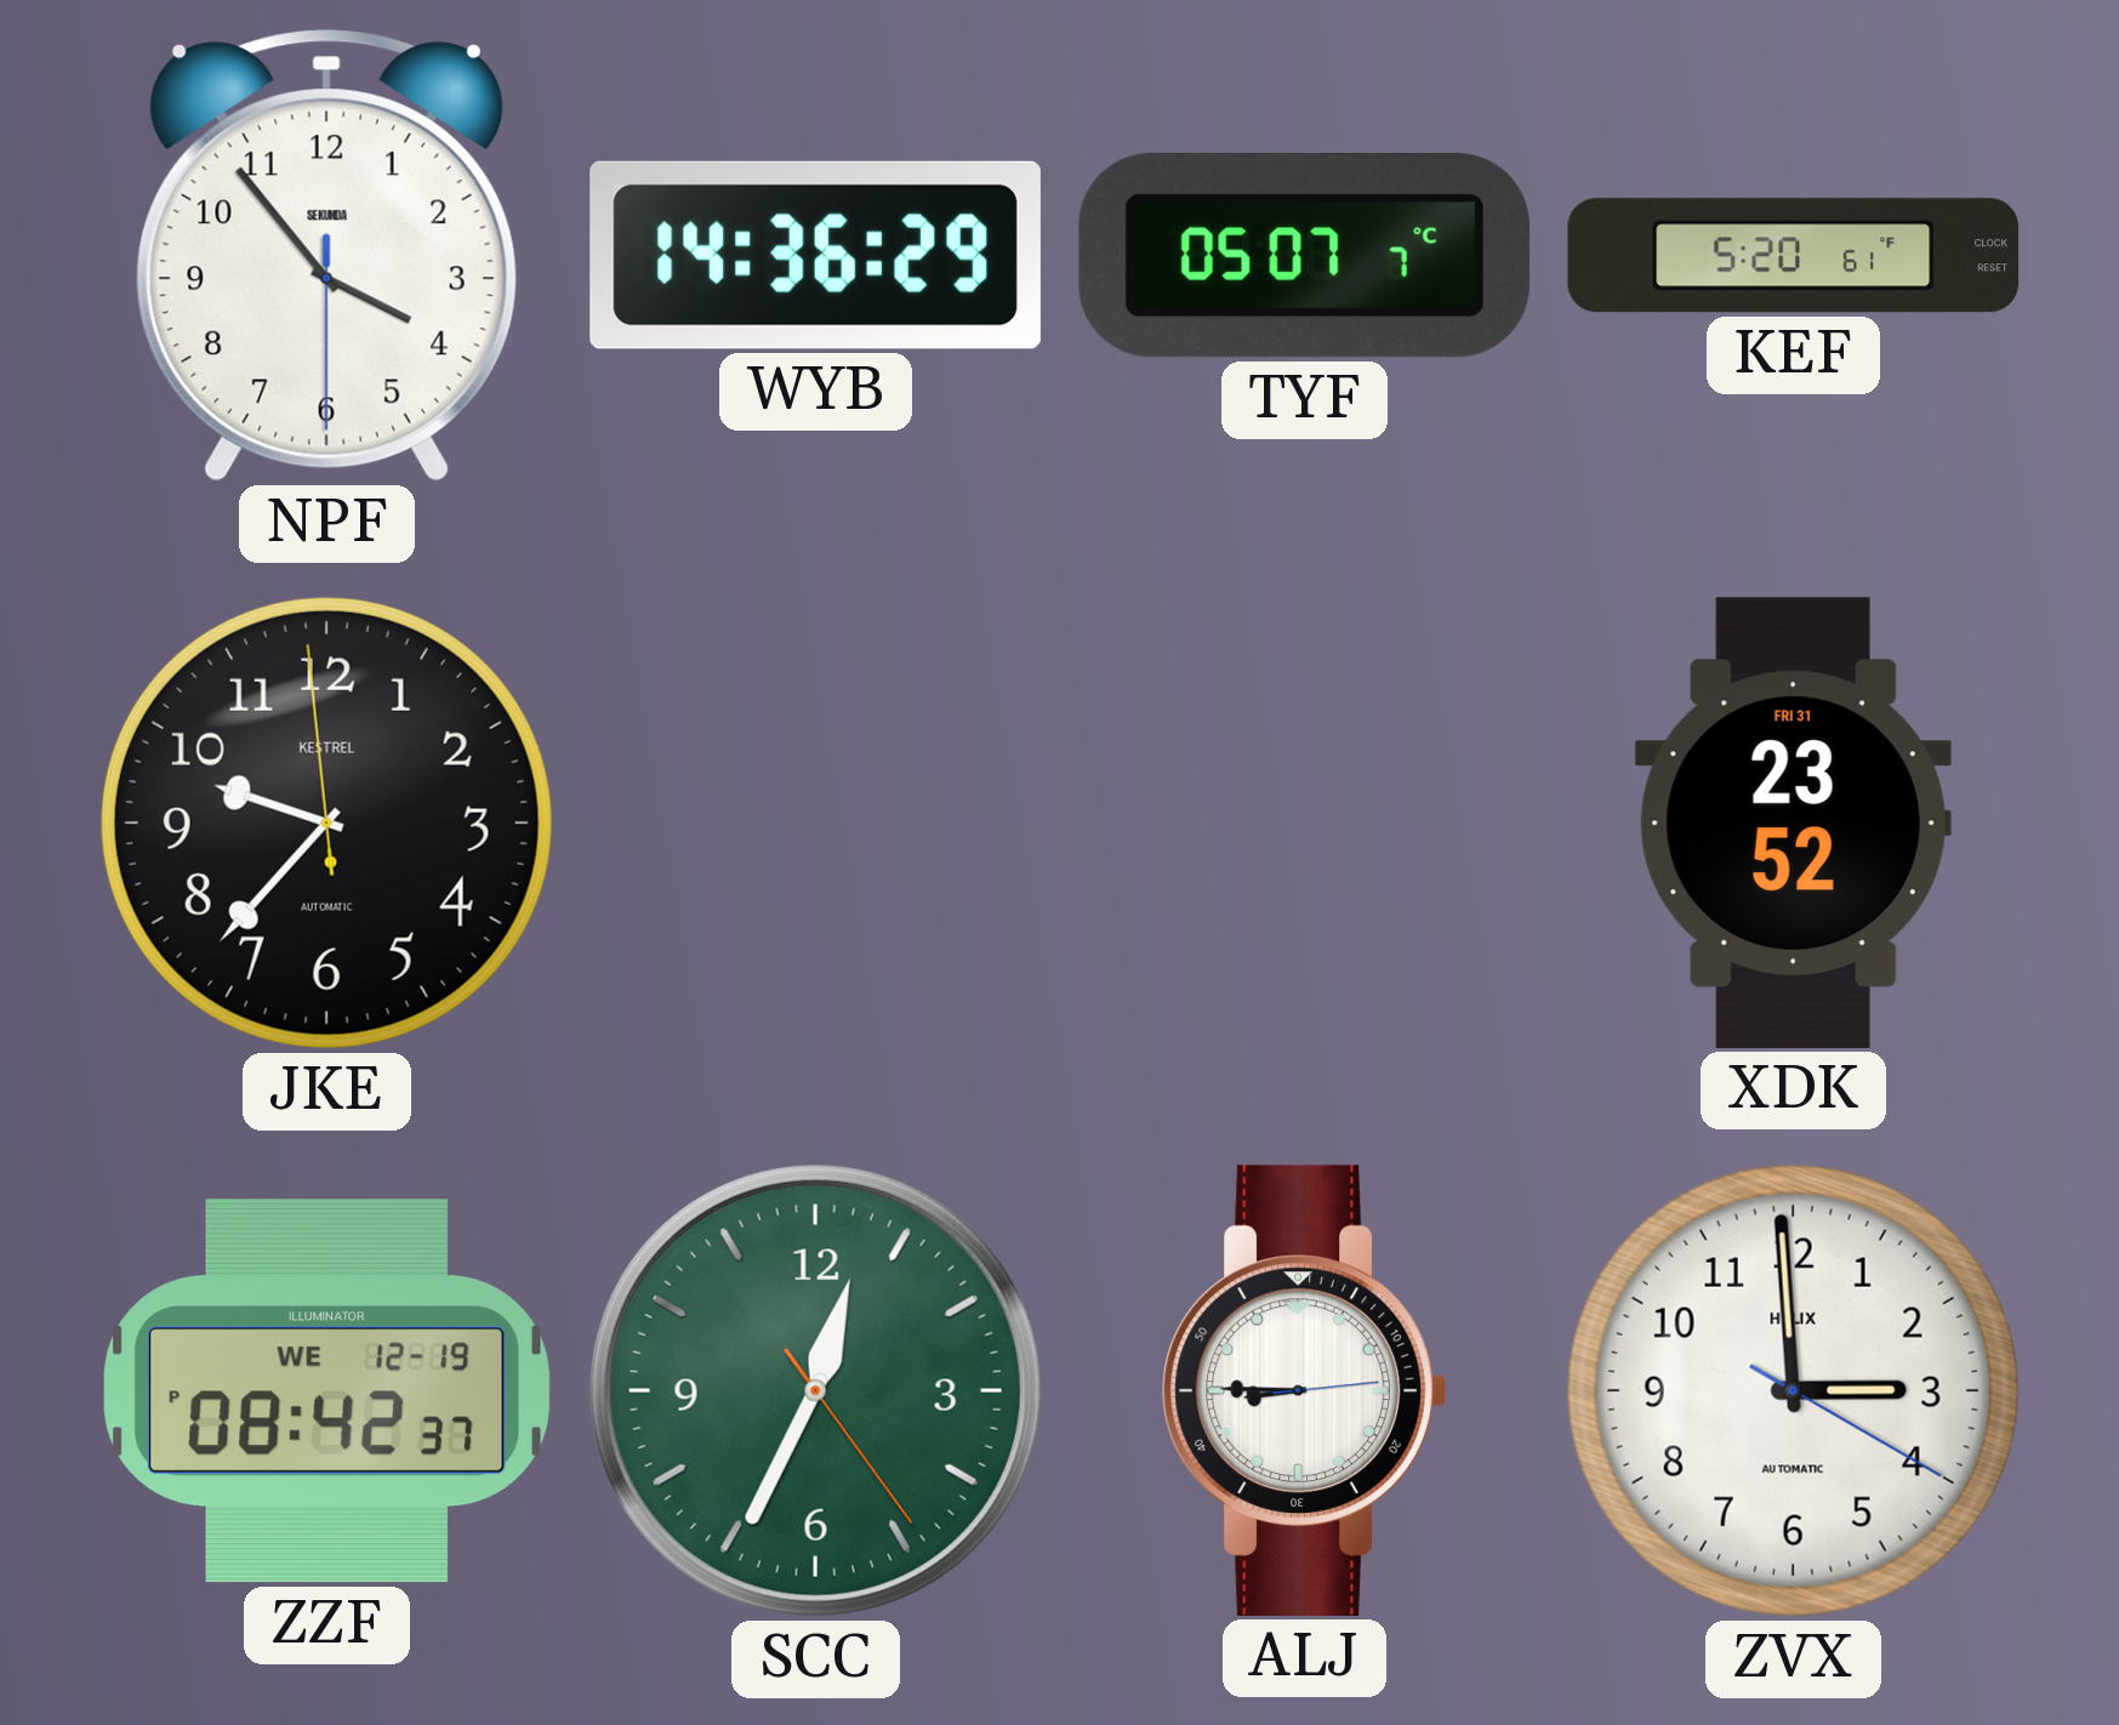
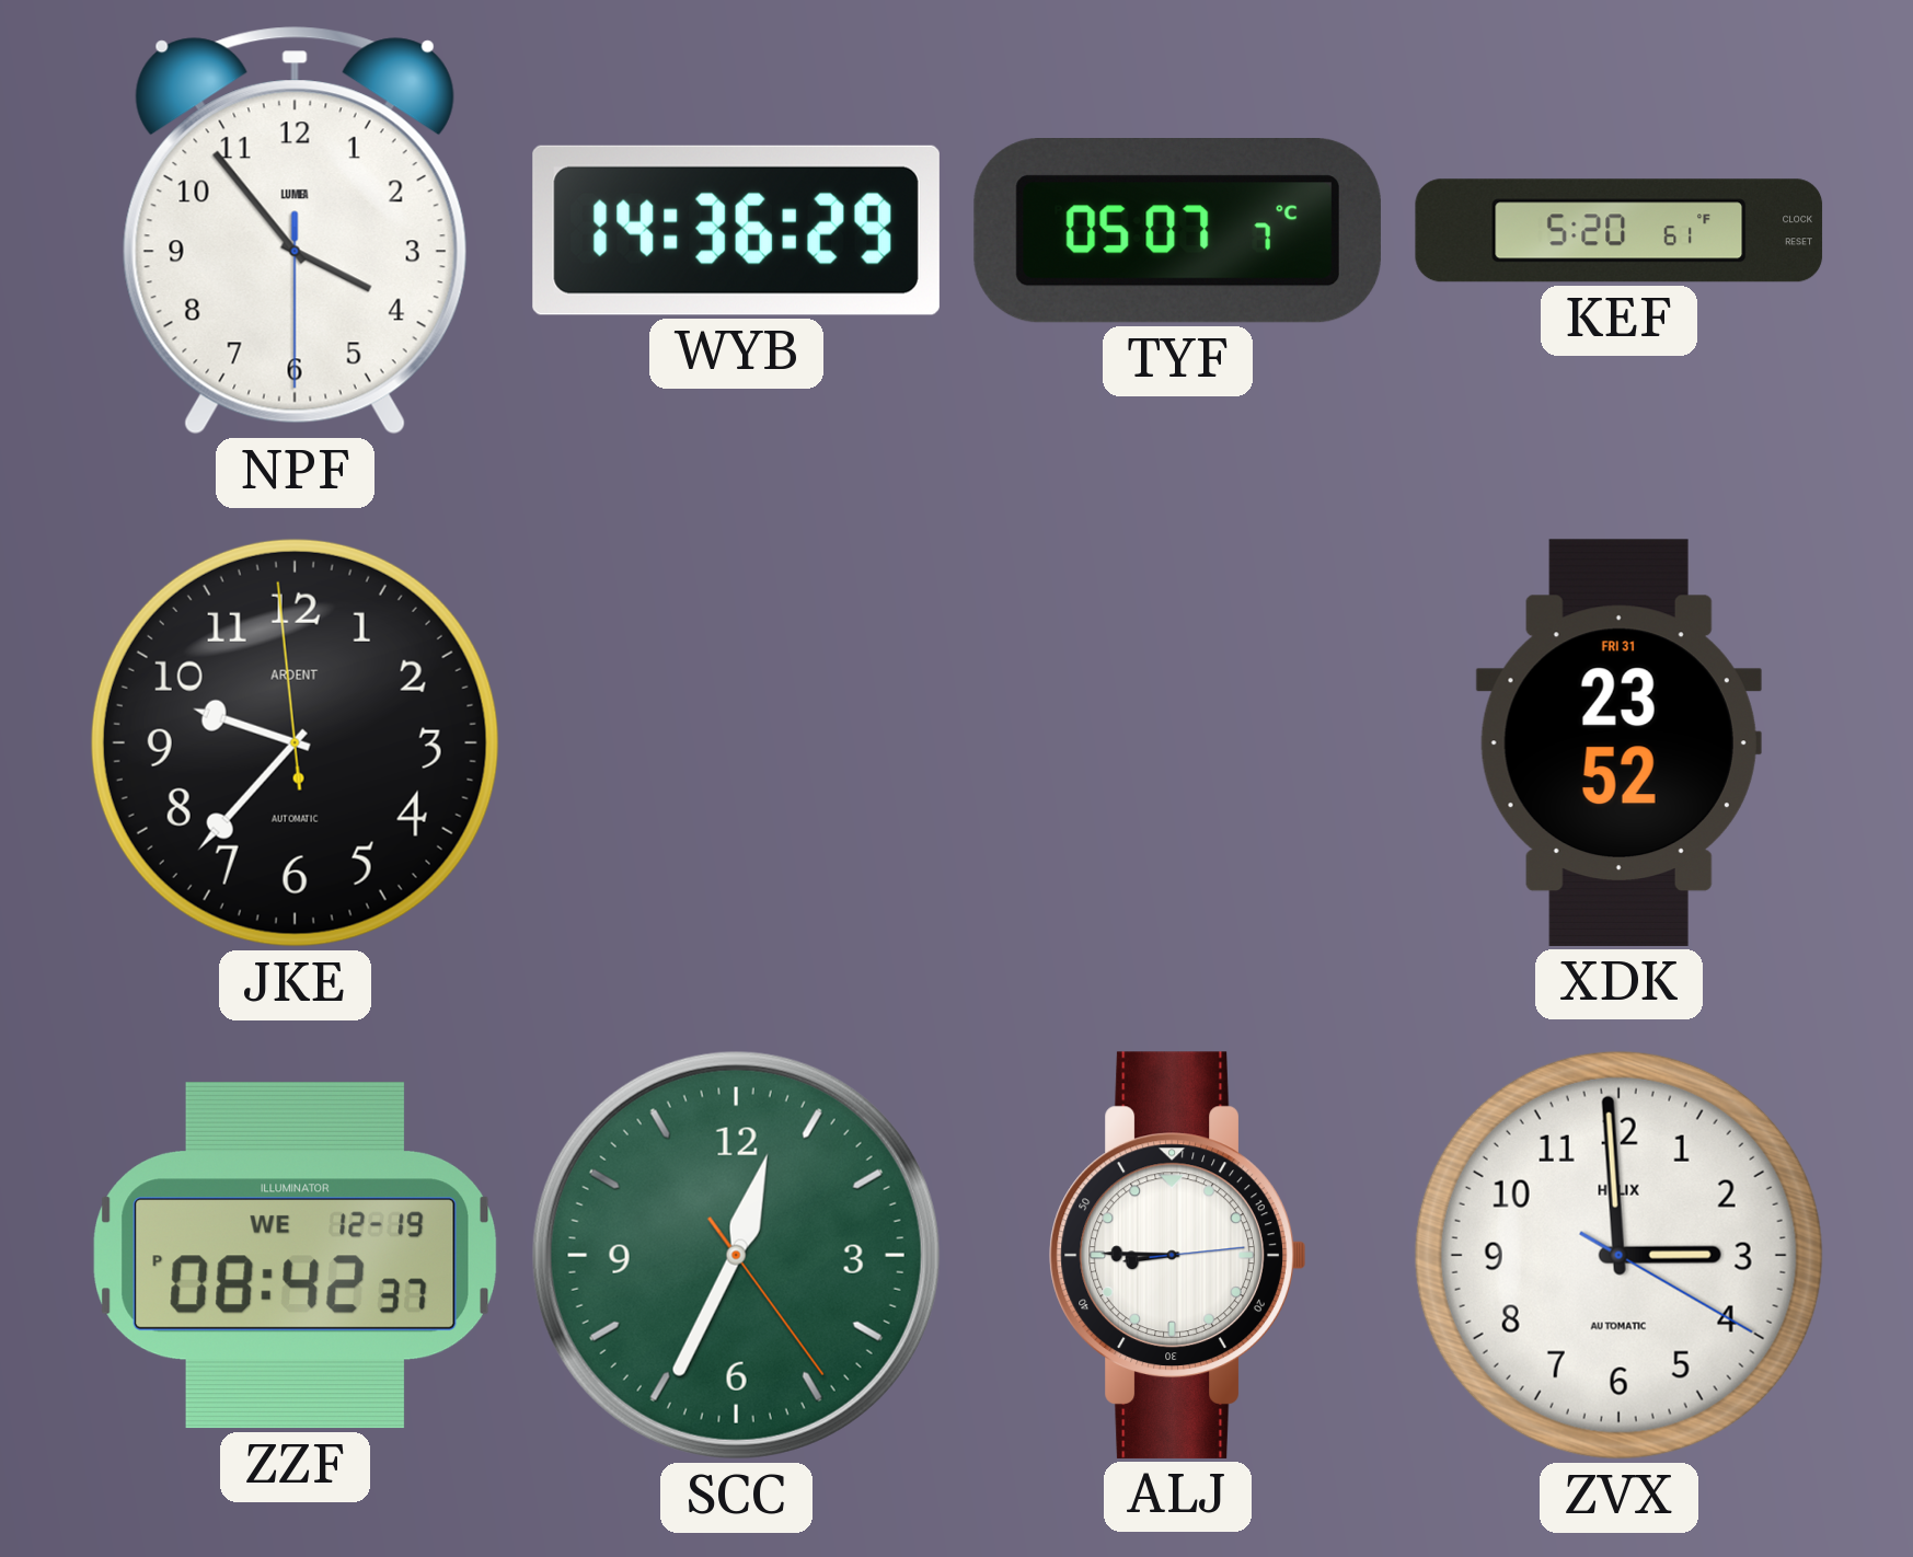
NPF brand: SEKUNDA -> LUMEA
JKE brand: KESTREL -> ARDENT
